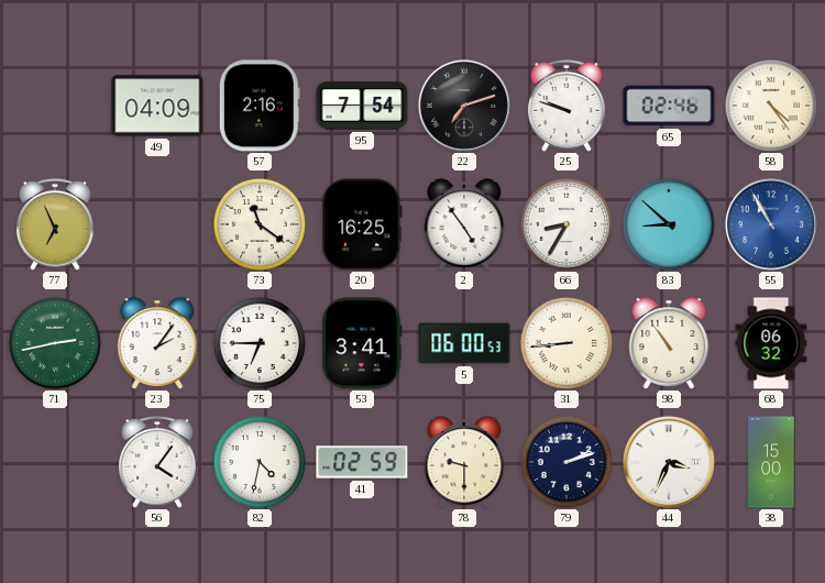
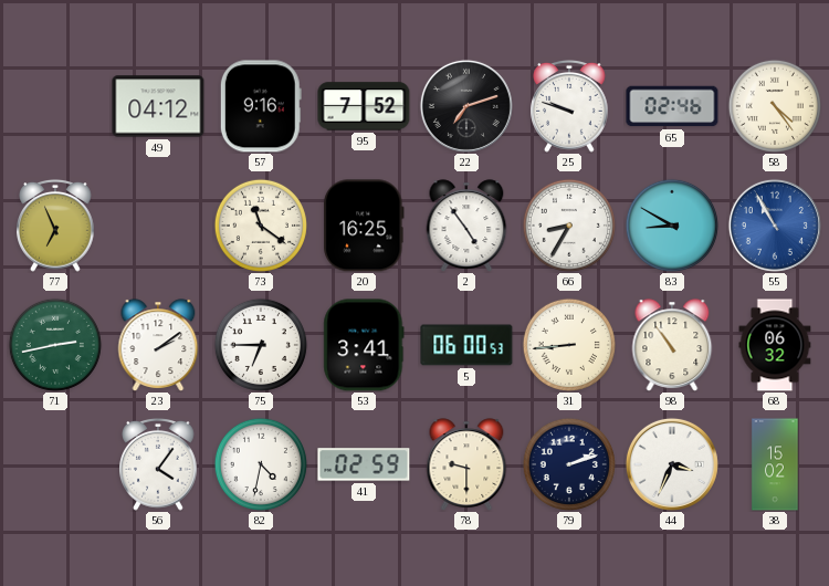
49: 04:09 -> 04:12
57: 2:16 -> 9:16
95: 7:54 -> 7:52
83: 8:52 -> 8:50
23: 2:06 -> 2:09
38: 15:00 -> 15:02
